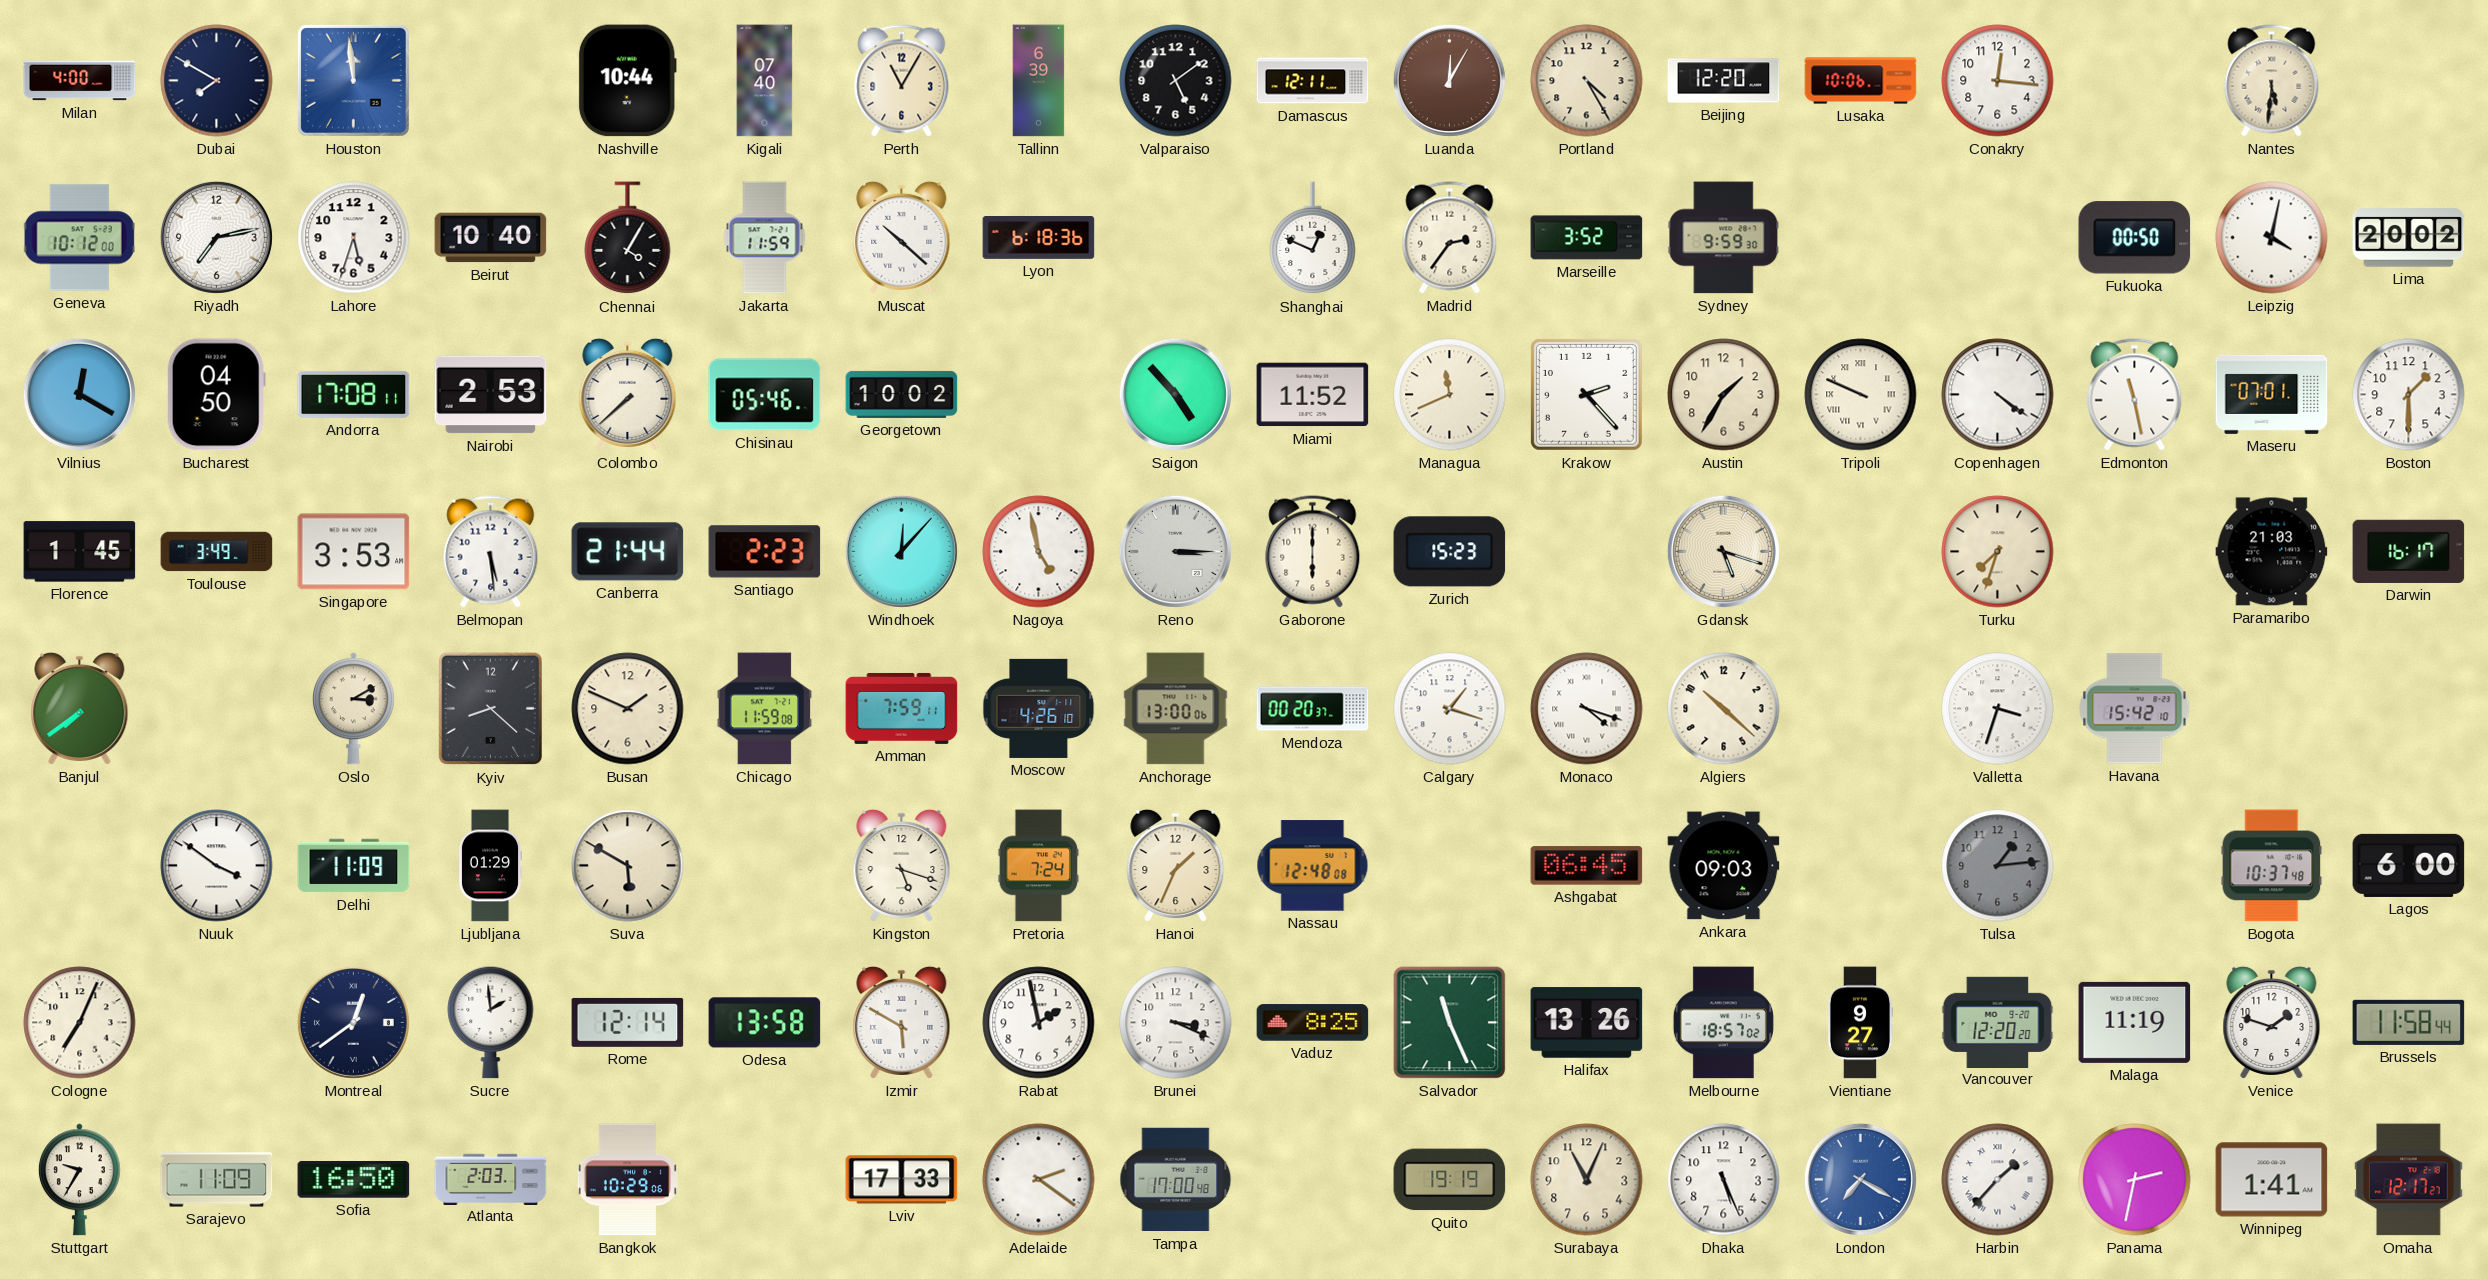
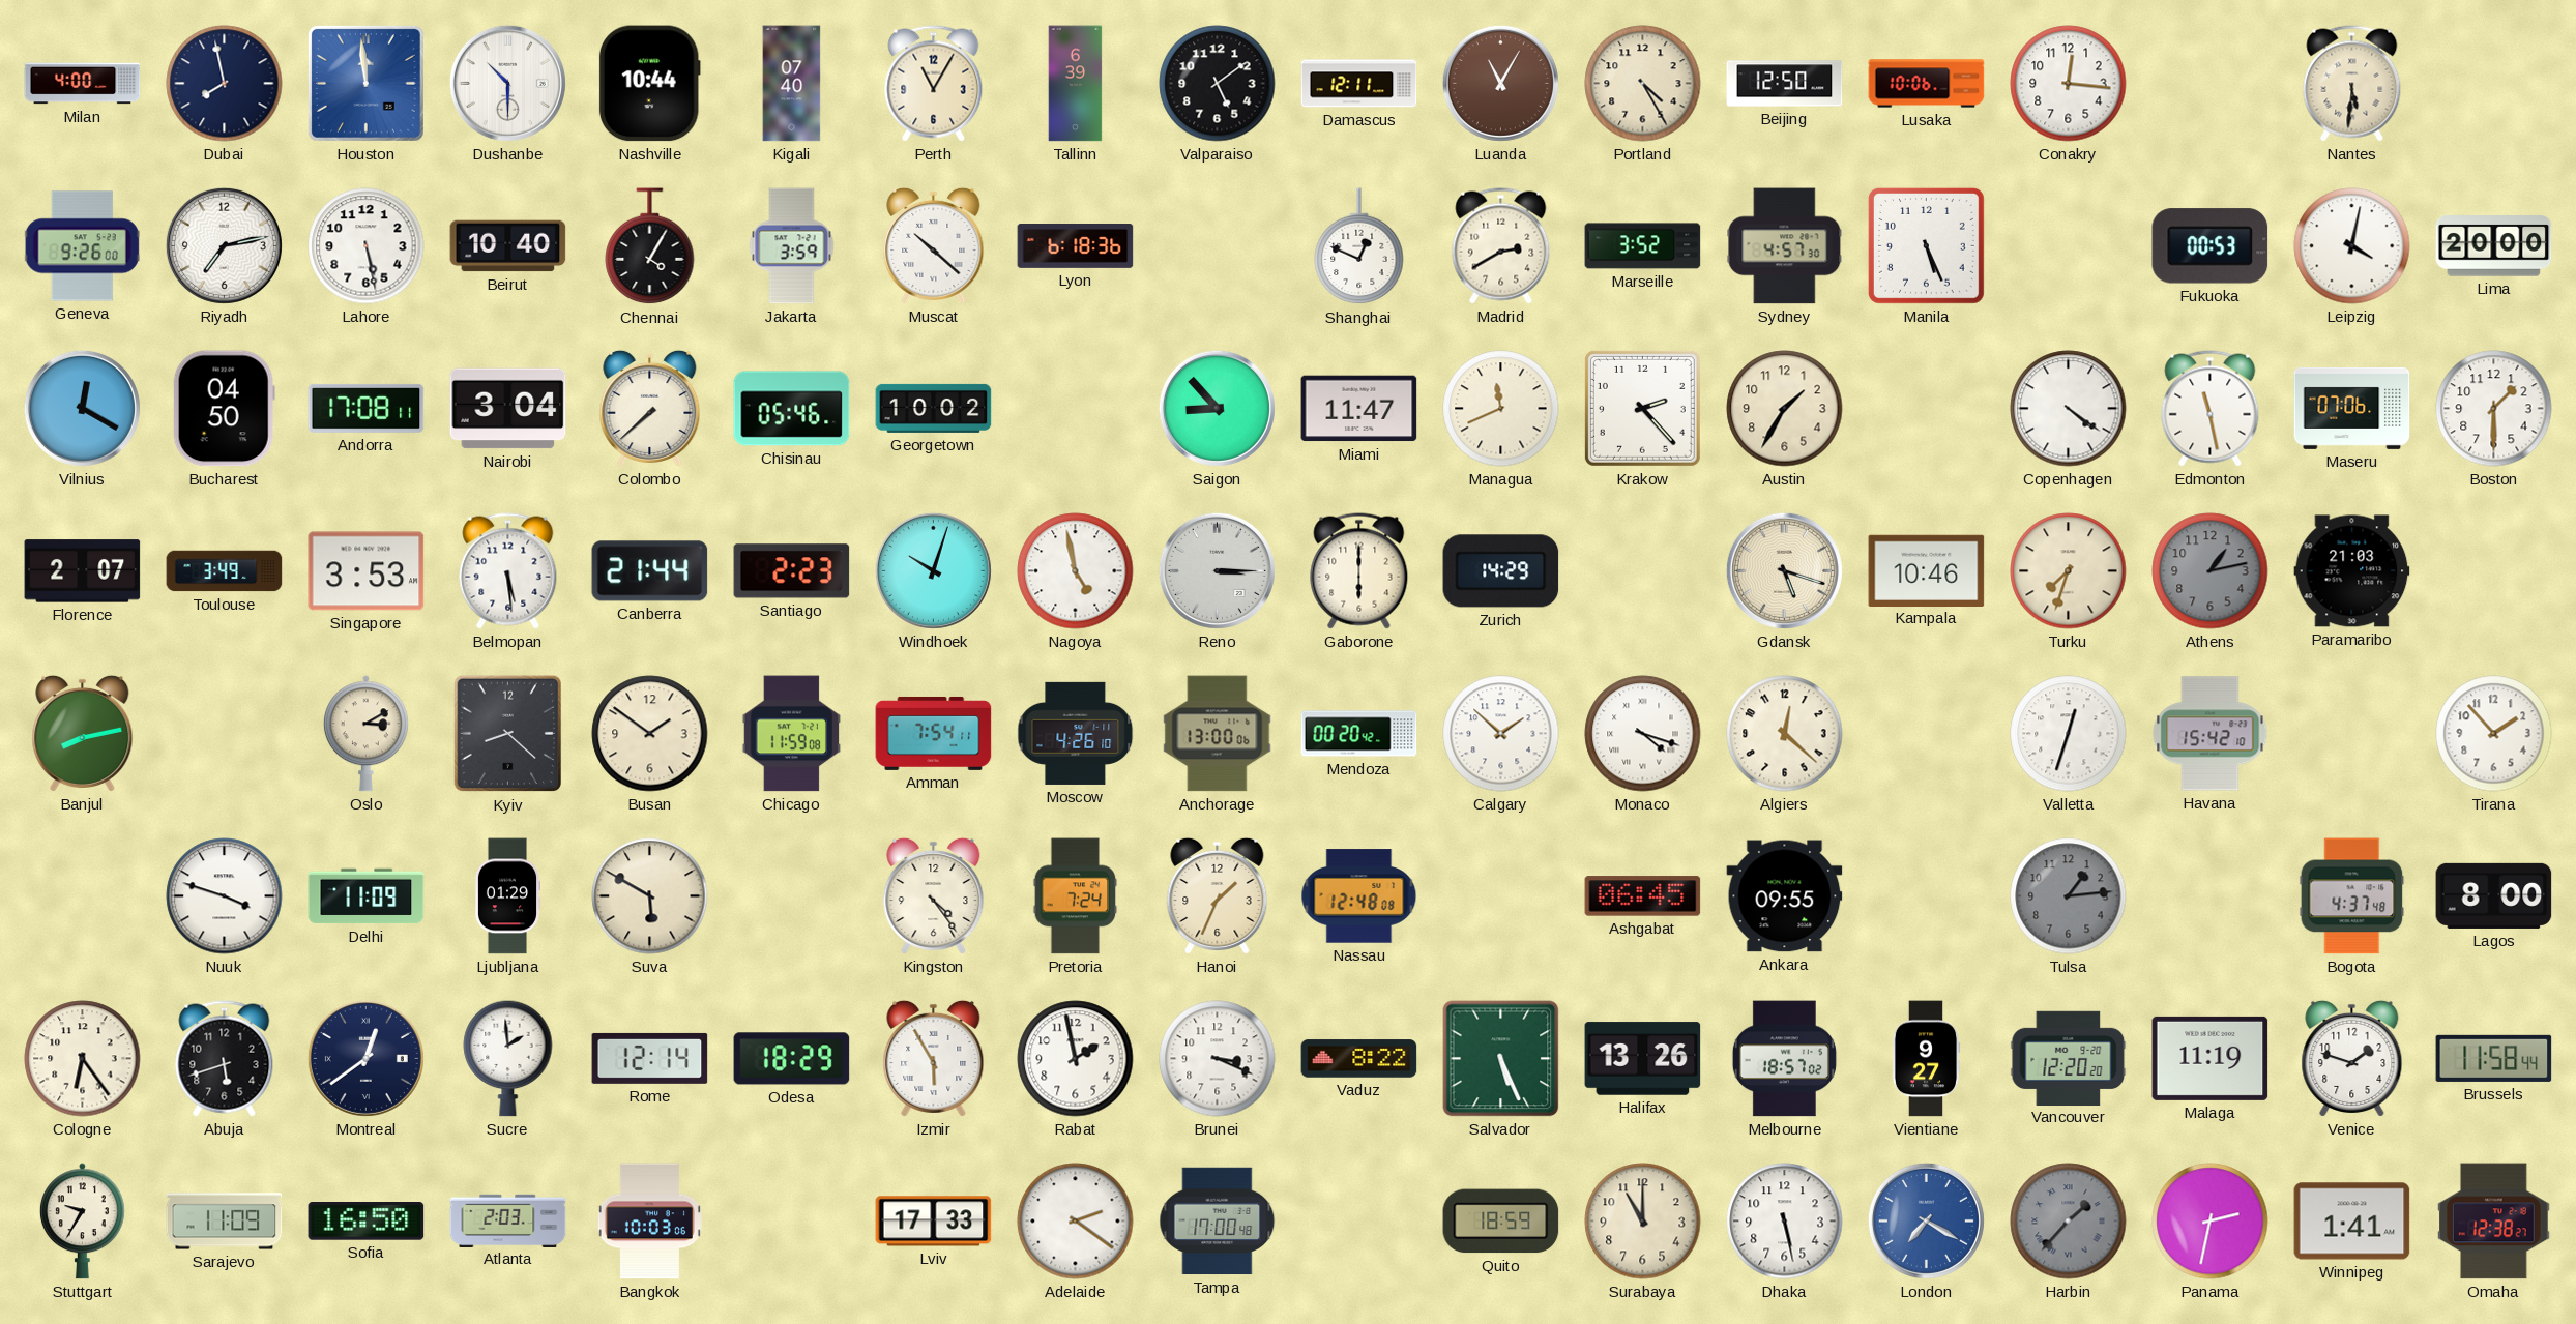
Dubai: 7:50 -> 7:58
Dushanbe: none -> 10:30
Luanda: 12:05 -> 11:05
Beijing: 12:20 -> 12:50
Geneva: 10:12 -> 9:26
Lahore: 5:33 -> 5:28
Jakarta: 11:59 -> 3:59
Madrid: 2:36 -> 2:40
Sydney: 9:59 -> 4:57
Manila: none -> 5:26
Fukuoka: 00:50 -> 00:53
Lima: 20:02 -> 20:00
Nairobi: 2:53 -> 3:04
Saigon: 4:53 -> 8:53
Miami: 11:52 -> 11:47
Tripoli: 9:49 -> none
Maseru: 07:01 -> 07:06
Florence: 1:45 -> 2:07
Windhoek: 12:07 -> 10:03
Zurich: 15:23 -> 14:29
Kampala: none -> 10:46
Athens: none -> 1:13
Darwin: 16:17 -> none
Banjul: 7:39 -> 8:13
Busan: 1:49 -> 1:51
Amman: 7:59 -> 7:54
Mendoza: 00:20:37 -> 00:20:42
Calgary: 1:18 -> 1:52
Algiers: 10:22 -> 12:22
Valletta: 3:33 -> 12:33
Tirana: none -> 1:53
Nuuk: 3:51 -> 3:48
Kingston: 5:18 -> 4:24
Ankara: 09:03 -> 09:55
Bogota: 10:37 -> 4:37
Lagos: 6:00 -> 8:00
Cologne: 7:04 -> 6:24
Abuja: none -> 5:42
Odesa: 13:58 -> 18:29
Izmir: 5:50 -> 5:55
Vaduz: 8:25 -> 8:22
Salvador: 11:26 -> 5:26
Bangkok: 10:29 -> 10:03
Quito: 19:19 -> 18:59
Surabaya: 11:04 -> 11:00
Dhaka: 5:26 -> 5:28
Harbin dial: white -> grey
Omaha: 12:17 -> 12:38
